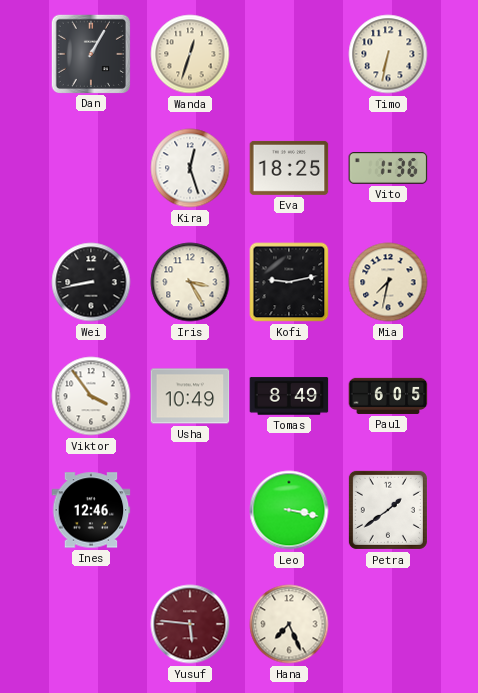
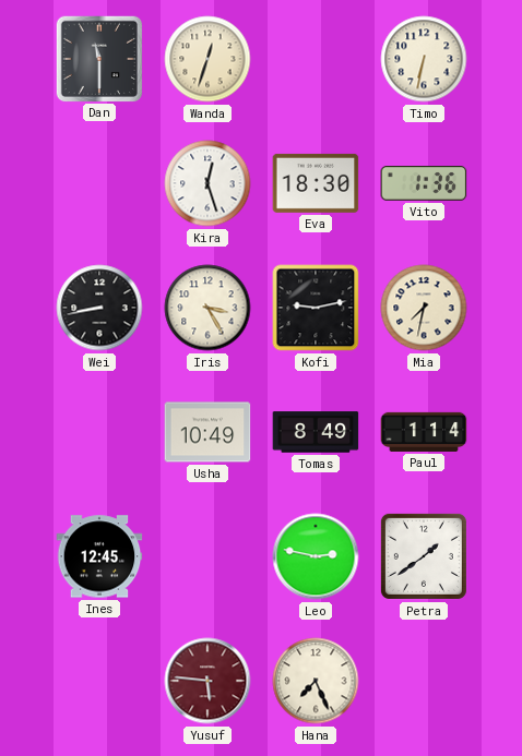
Dan: 1:05 -> 11:30
Eva: 18:25 -> 18:30
Viktor: 3:54 -> none
Paul: 6:05 -> 1:14
Ines: 12:46 -> 12:45
Leo: 3:17 -> 2:47
